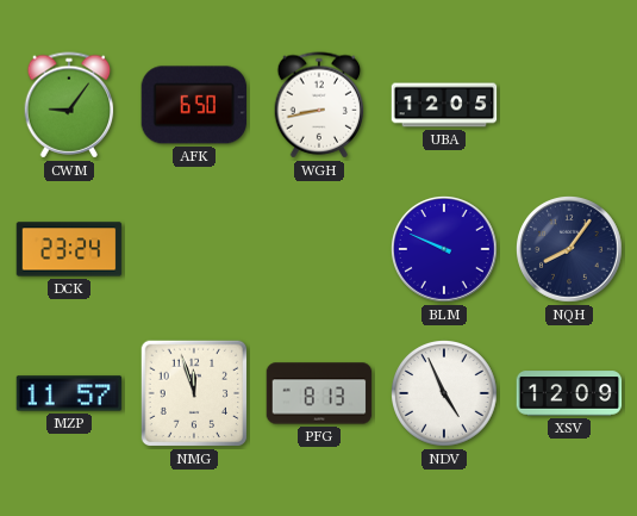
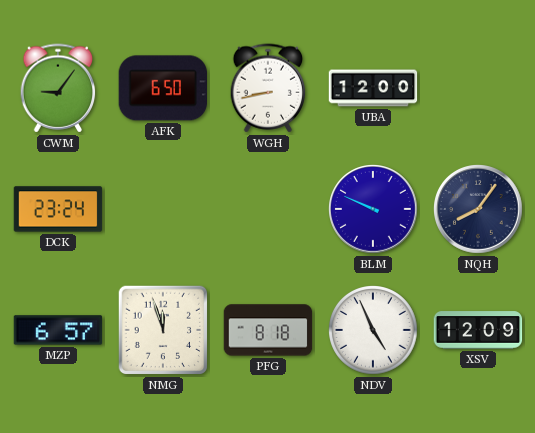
UBA: 12:05 -> 12:00
MZP: 11:57 -> 6:57
PFG: 8:13 -> 8:18
